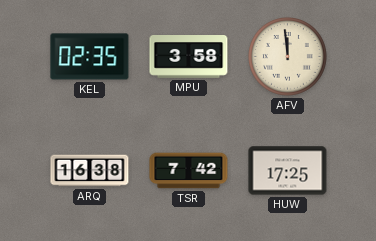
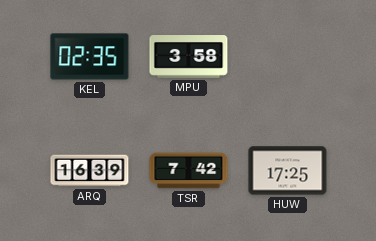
AFV: 11:59 -> none
ARQ: 16:38 -> 16:39
